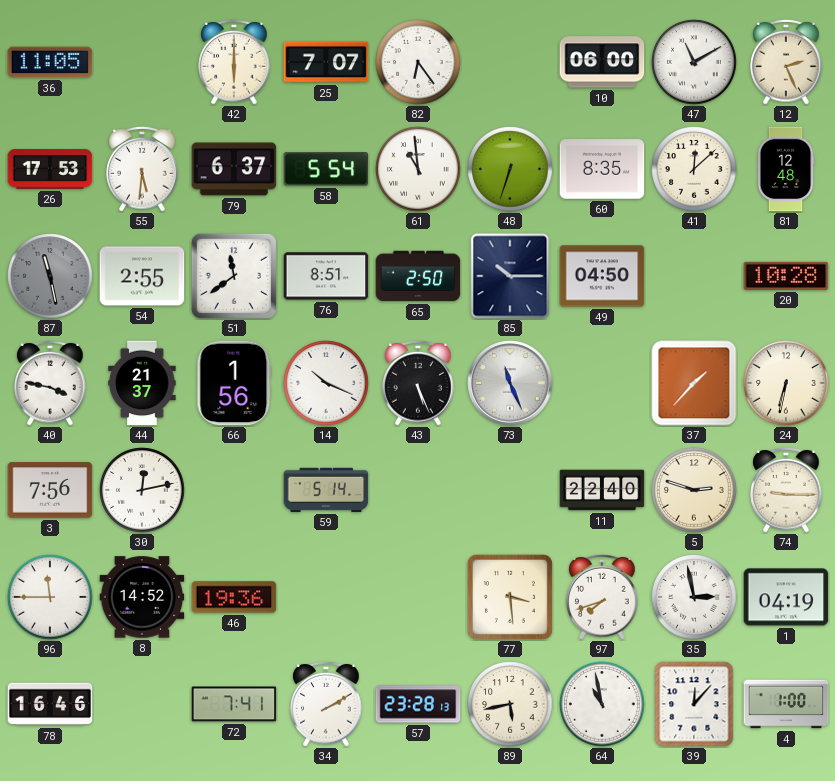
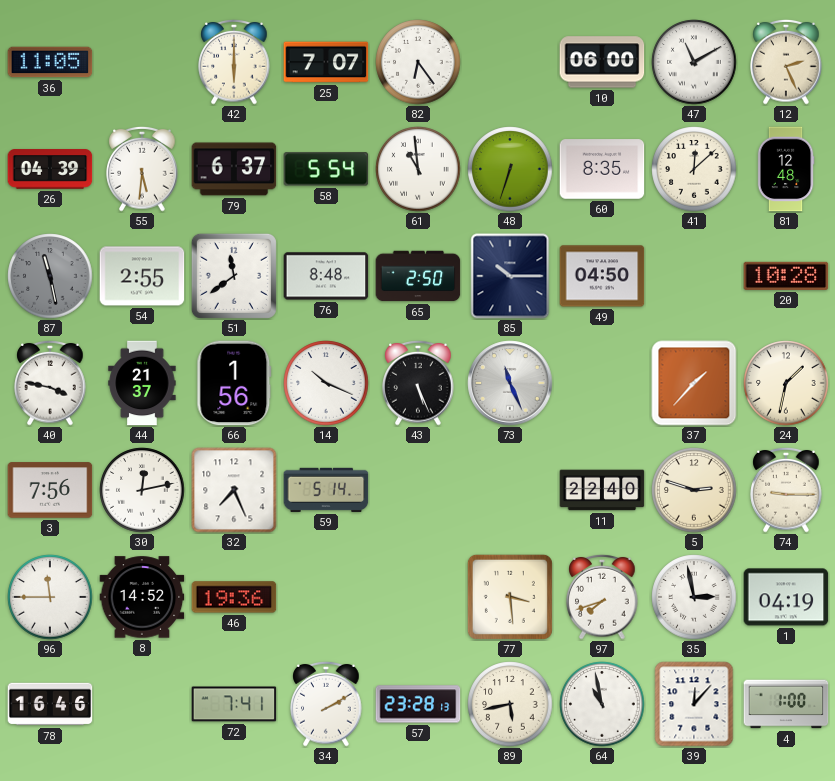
26: 17:53 -> 04:39
76: 8:51 -> 8:48
24: 6:32 -> 1:32
32: none -> 7:26
